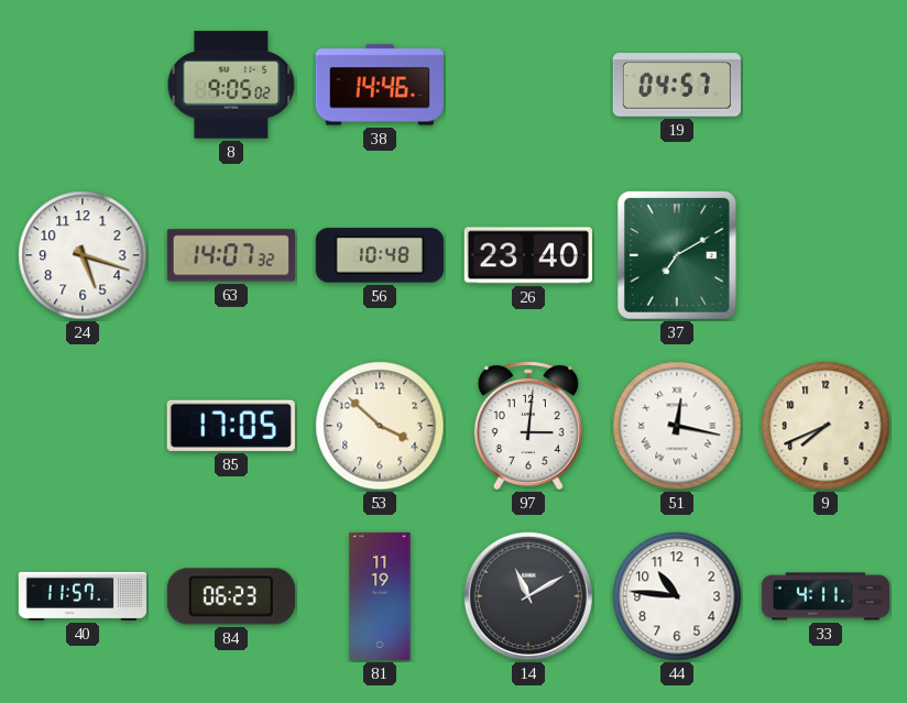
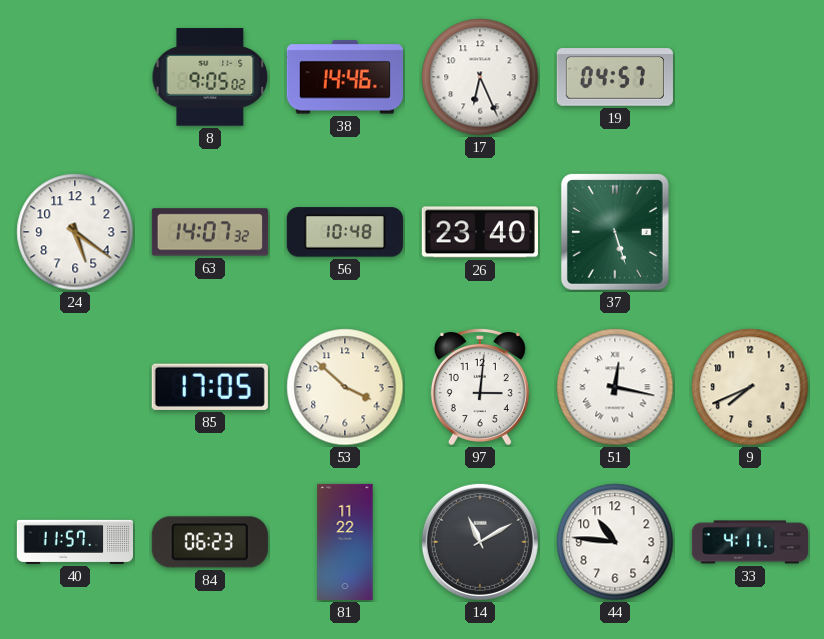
17: none -> 6:26
24: 5:18 -> 5:21
37: 7:10 -> 5:27
81: 11:19 -> 11:22
